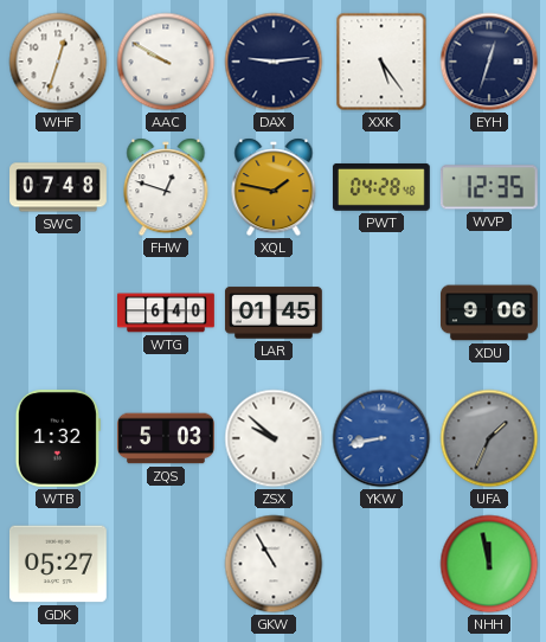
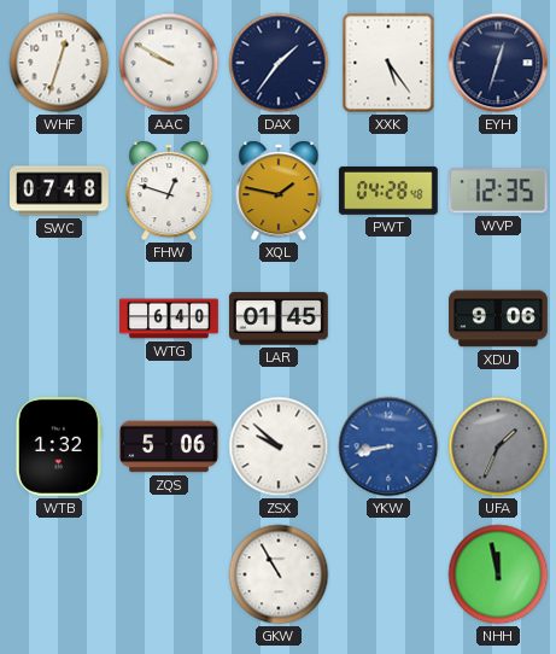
DAX: 9:14 -> 1:36
ZQS: 5:03 -> 5:06
GDK: 05:27 -> none
